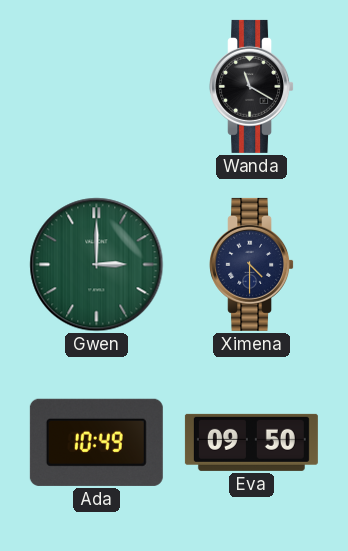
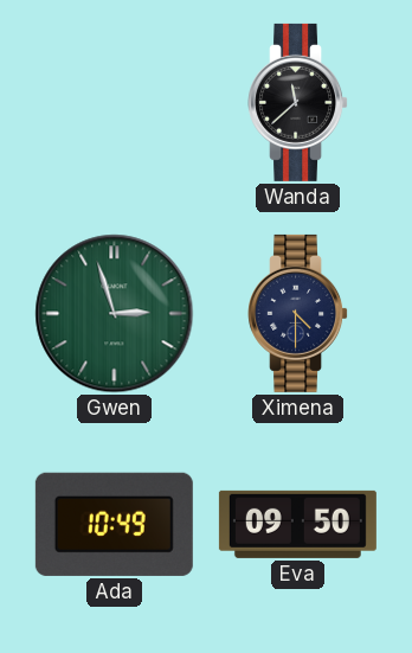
Wanda: 11:20 -> 11:38
Gwen: 3:00 -> 2:57
